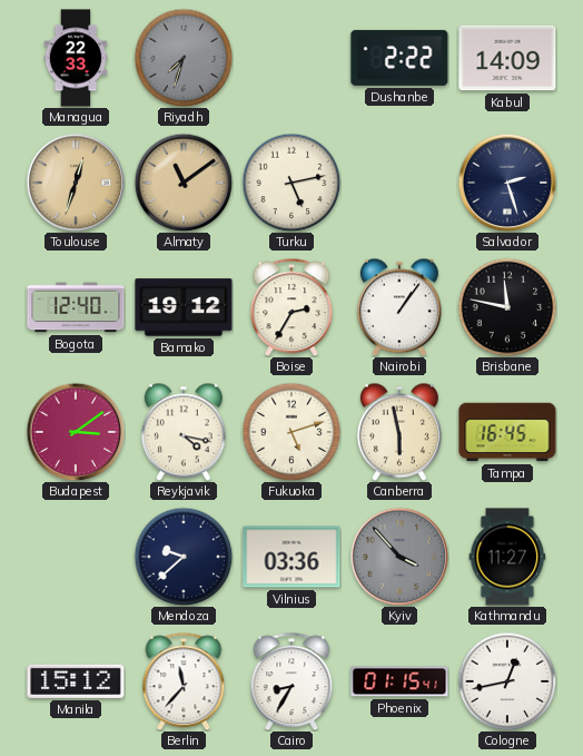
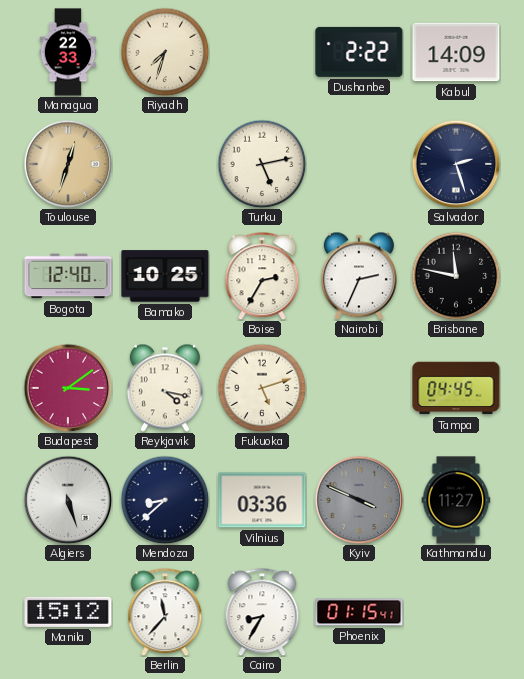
Riyadh dial: grey -> cream
Almaty: 11:09 -> none
Bamako: 19:12 -> 10:25
Nairobi: 1:06 -> 2:34
Canberra: 5:58 -> none
Tampa: 16:45 -> 04:45
Algiers: none -> 5:27
Mendoza: 9:38 -> 8:38
Kyiv: 3:53 -> 3:49
Cologne: 12:43 -> none
